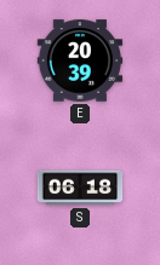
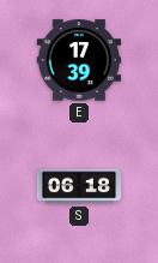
E: 20:39 -> 17:39
